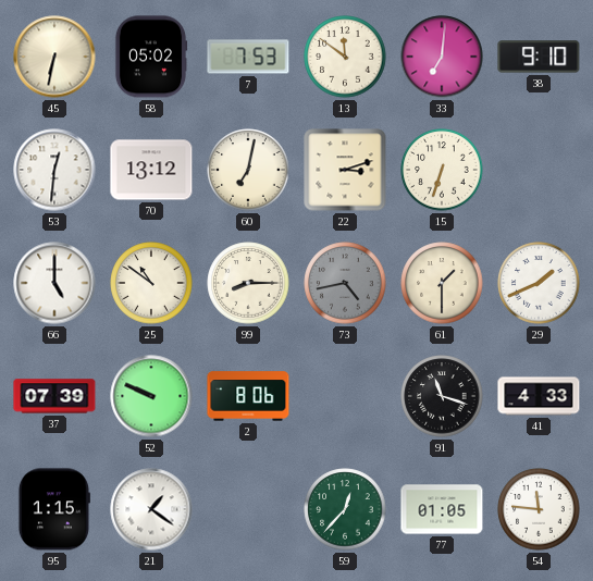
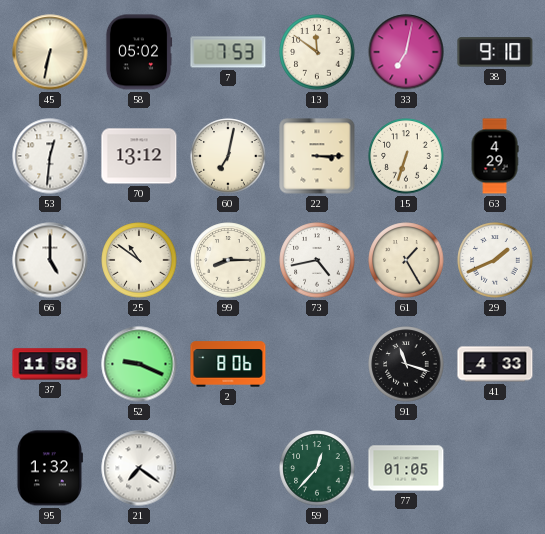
33: 7:01 -> 7:02
22: 3:12 -> 3:15
63: none -> 4:29
73 dial: grey -> white
61: 1:30 -> 1:25
37: 07:39 -> 11:58
52: 9:49 -> 9:19
95: 1:15 -> 1:32
21: 1:21 -> 7:21
54: 11:46 -> none
